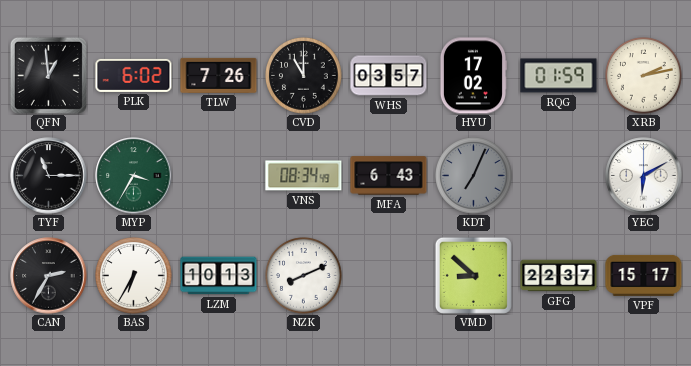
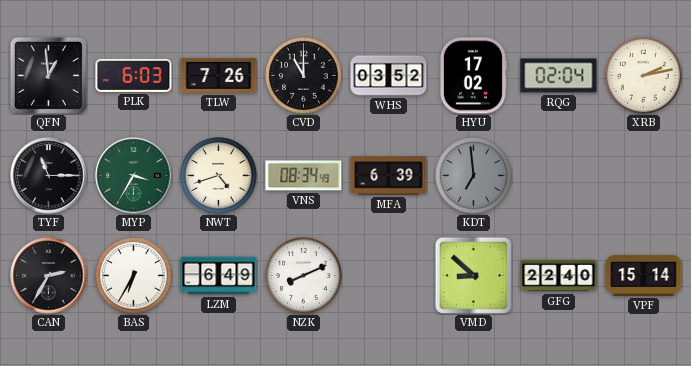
PLK: 6:02 -> 6:03
WHS: 03:57 -> 03:52
RQG: 01:59 -> 02:04
NWT: none -> 4:42
MFA: 6:43 -> 6:39
KDT: 7:04 -> 6:59
YEC: 6:10 -> none
LZM: 10:13 -> 6:49
GFG: 22:37 -> 22:40
VPF: 15:17 -> 15:14
